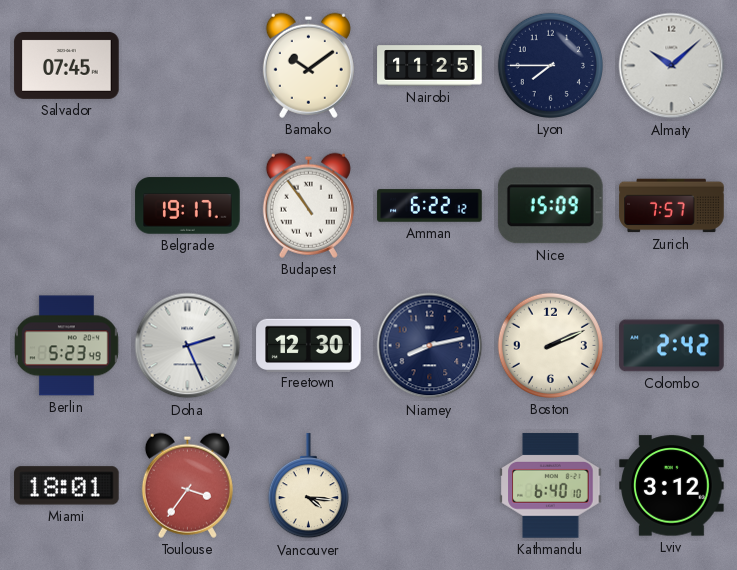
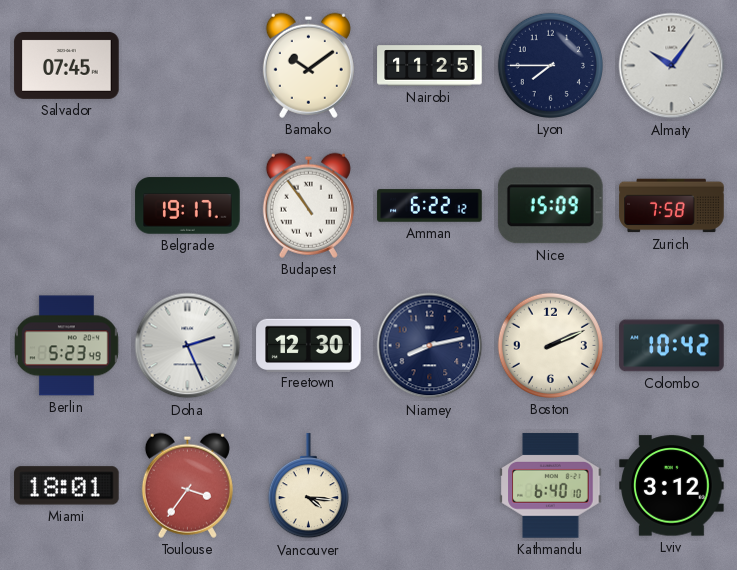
Almaty: 10:08 -> 10:06
Zurich: 7:57 -> 7:58
Colombo: 2:42 -> 10:42
